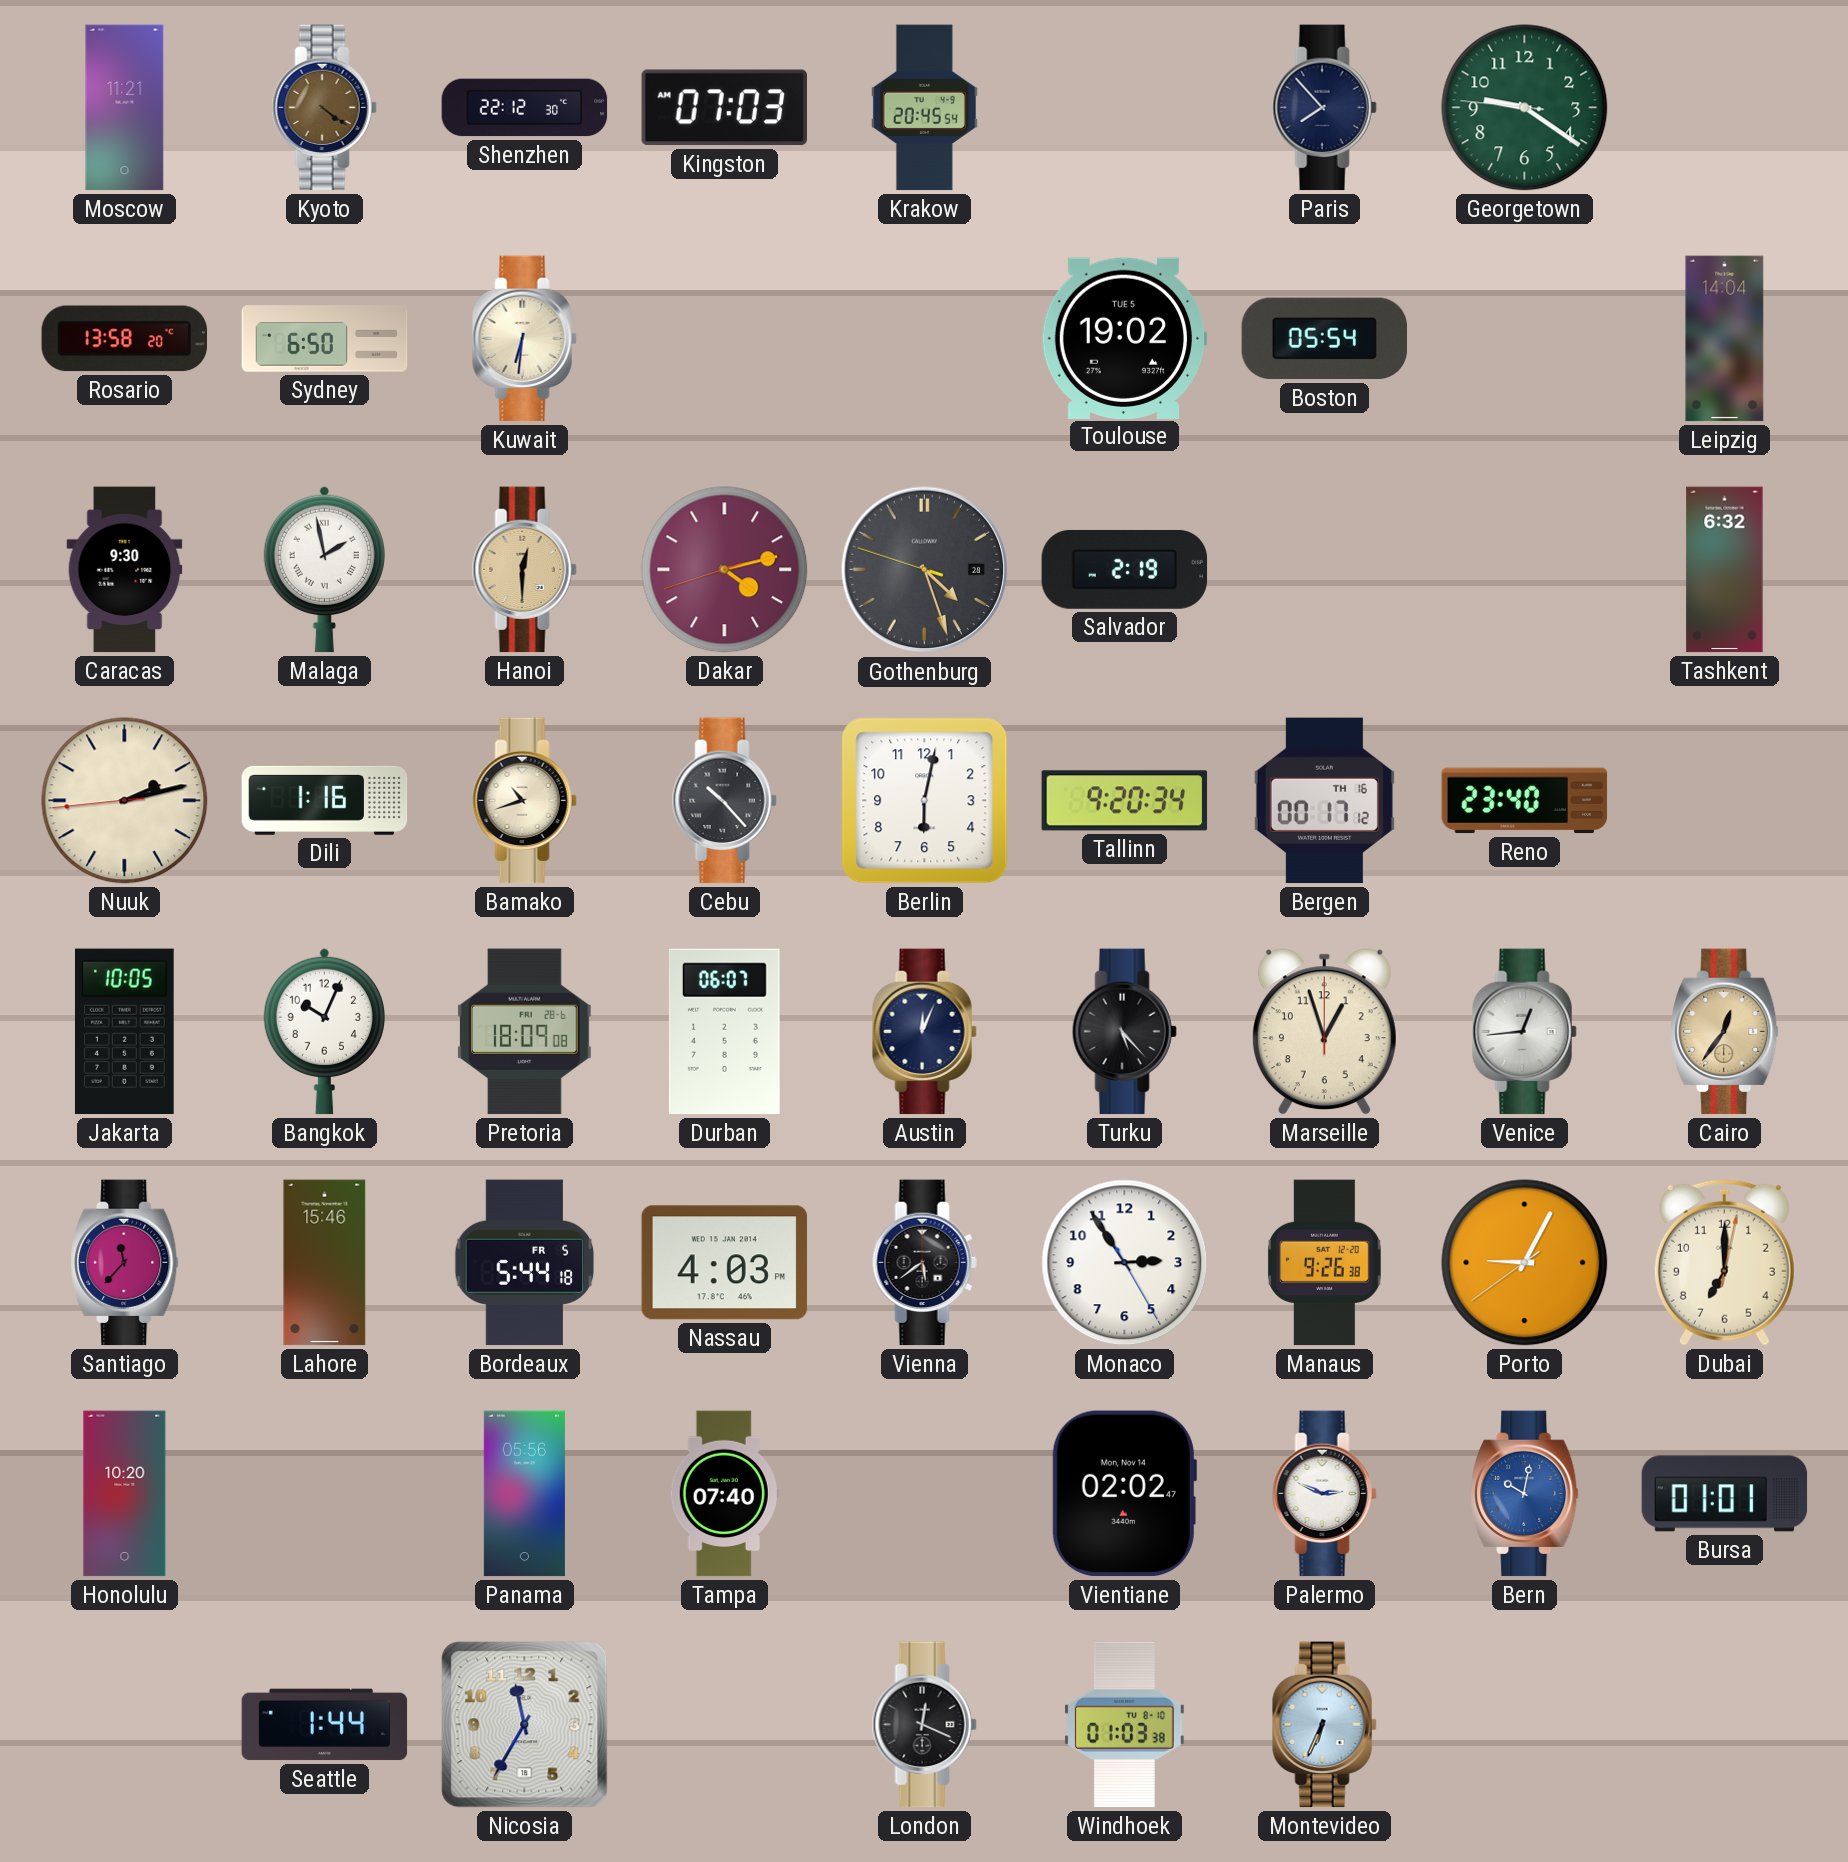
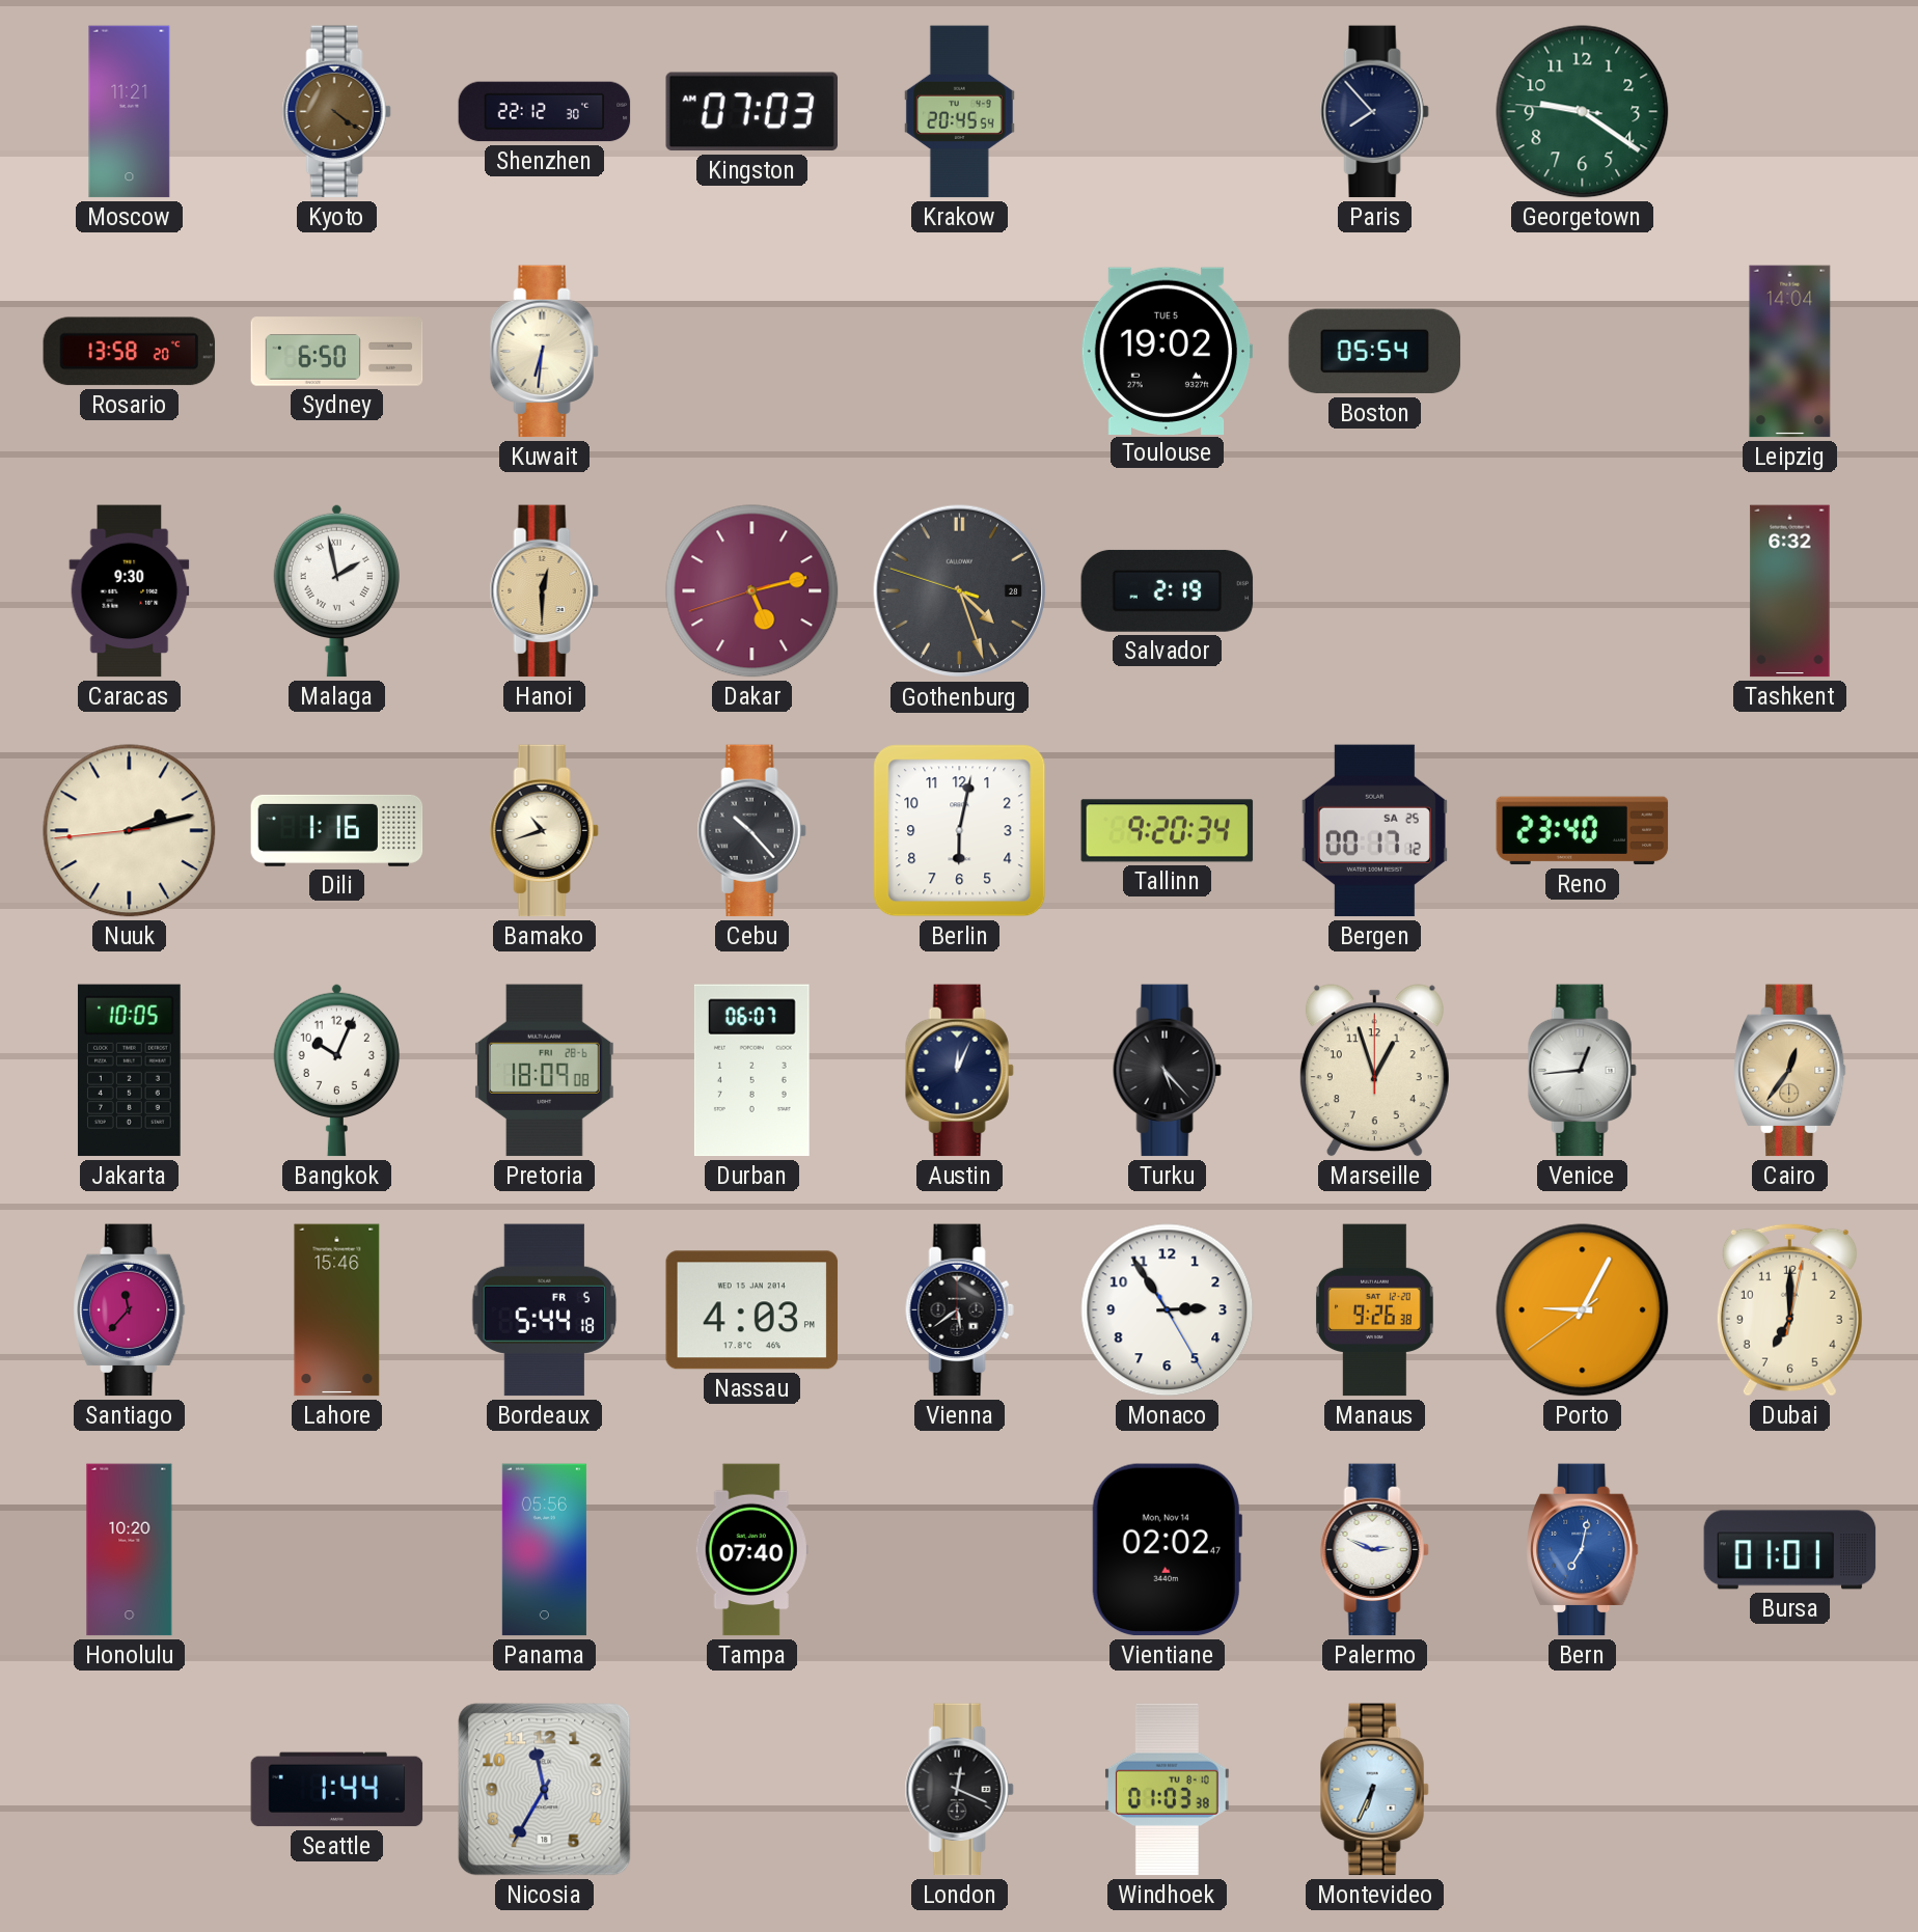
Dakar: 4:12 -> 5:12
Bergen date: TH 16 -> SA 25
Bern: 10:02 -> 7:02
